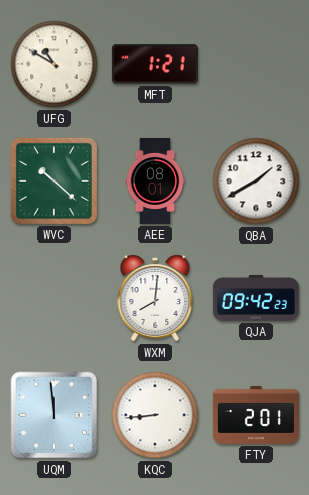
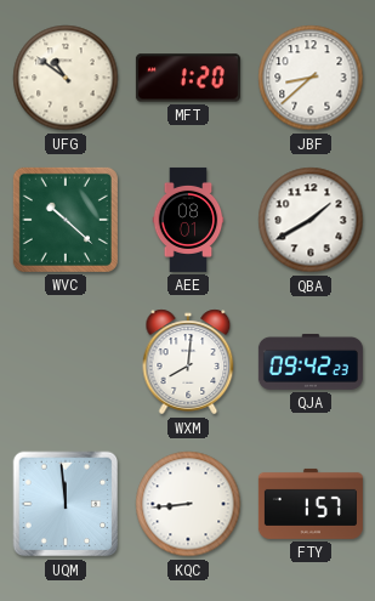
UFG: 10:50 -> 10:51
MFT: 1:21 -> 1:20
JBF: none -> 8:38
FTY: 2:01 -> 1:57
